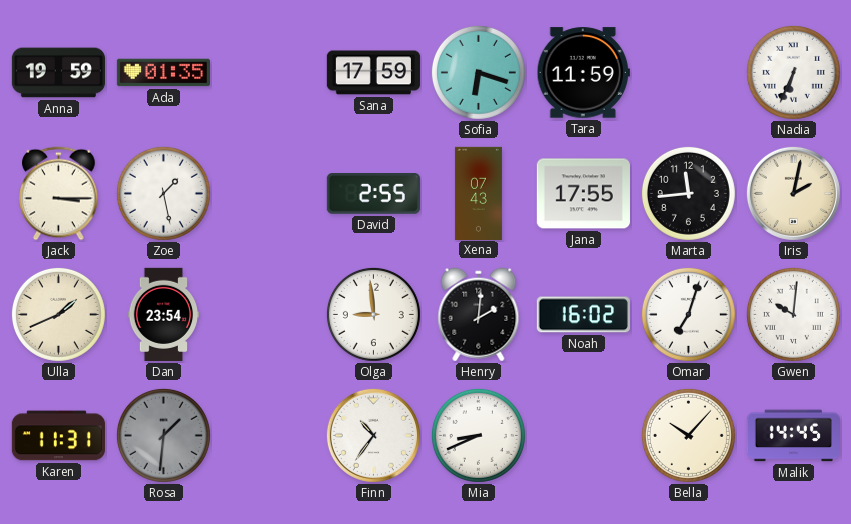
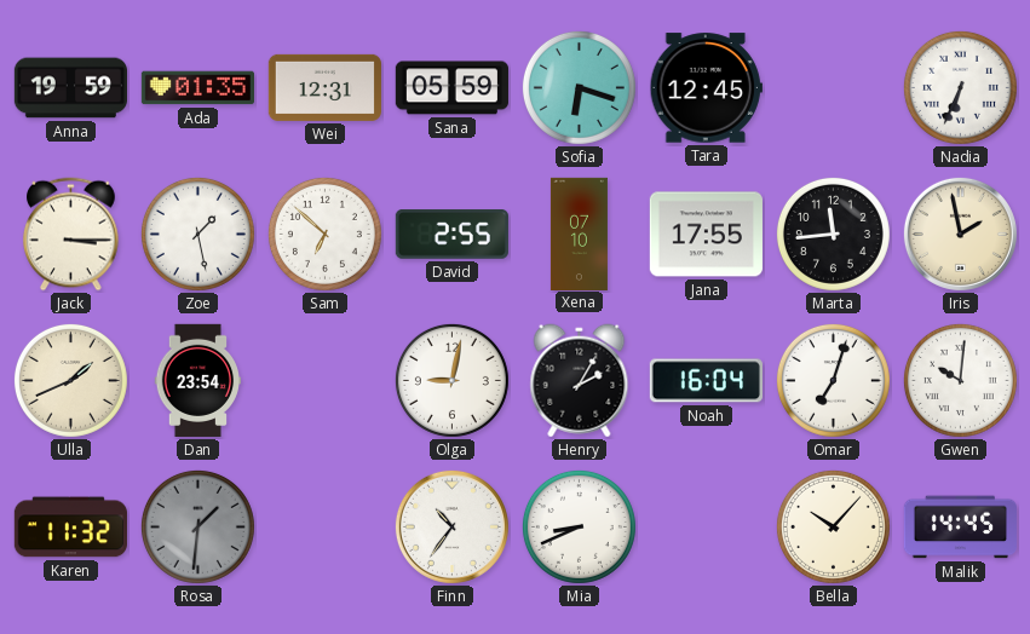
Wei: none -> 12:31
Sana: 17:59 -> 05:59
Tara: 11:59 -> 12:45
Sam: none -> 6:52
Xena: 07:43 -> 07:10
Iris: 2:02 -> 1:58
Olga: 8:59 -> 9:02
Henry: 2:01 -> 2:05
Noah: 16:02 -> 16:04
Karen: 11:31 -> 11:32
